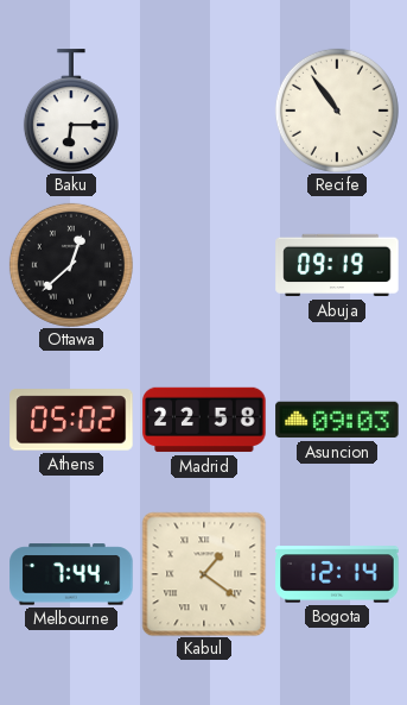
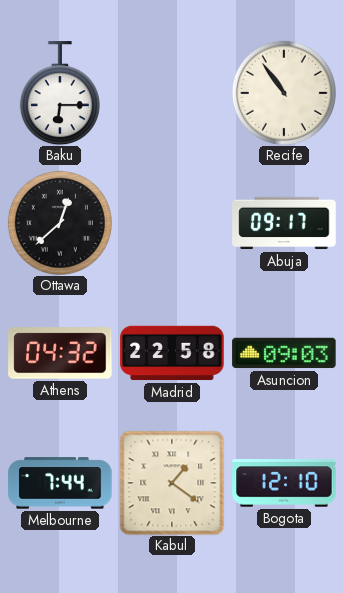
Abuja: 09:19 -> 09:17
Athens: 05:02 -> 04:32
Bogota: 12:14 -> 12:10
